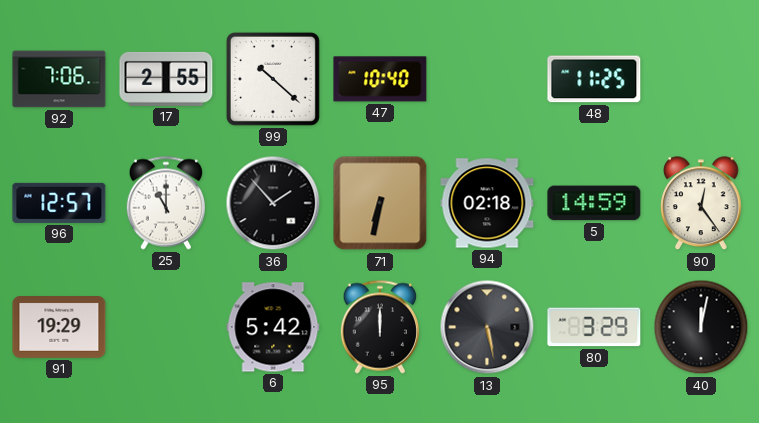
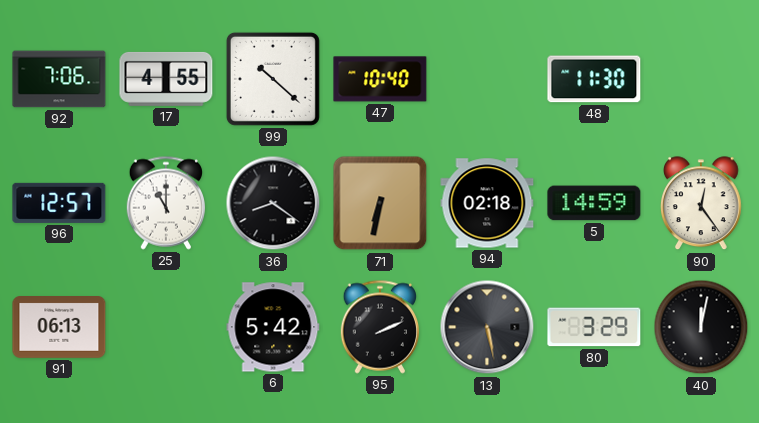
17: 2:55 -> 4:55
48: 11:25 -> 11:30
36: 1:53 -> 8:21
91: 19:29 -> 06:13
95: 12:00 -> 2:11
